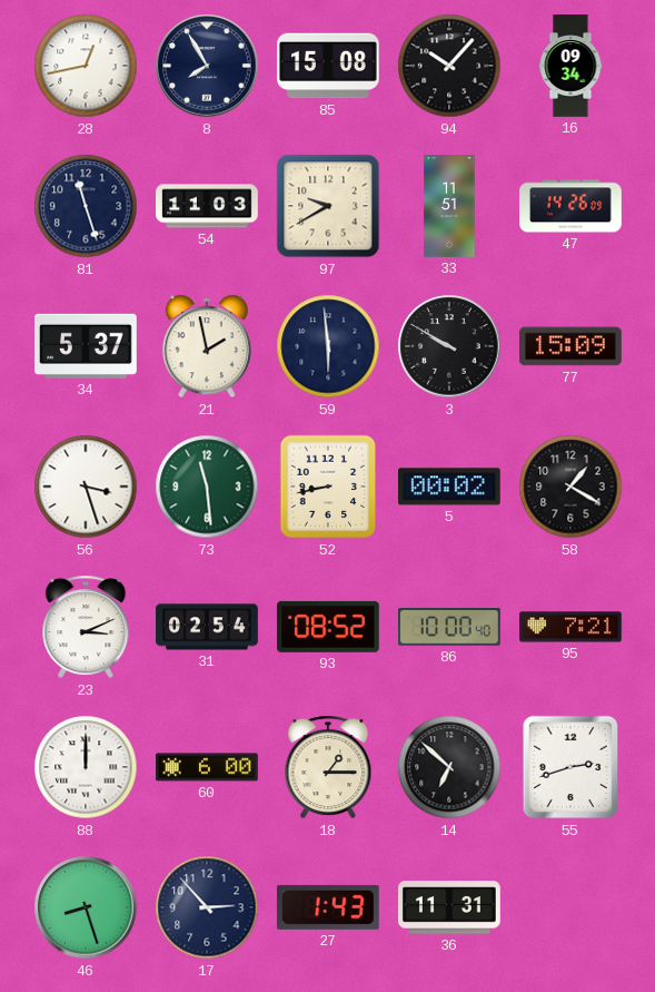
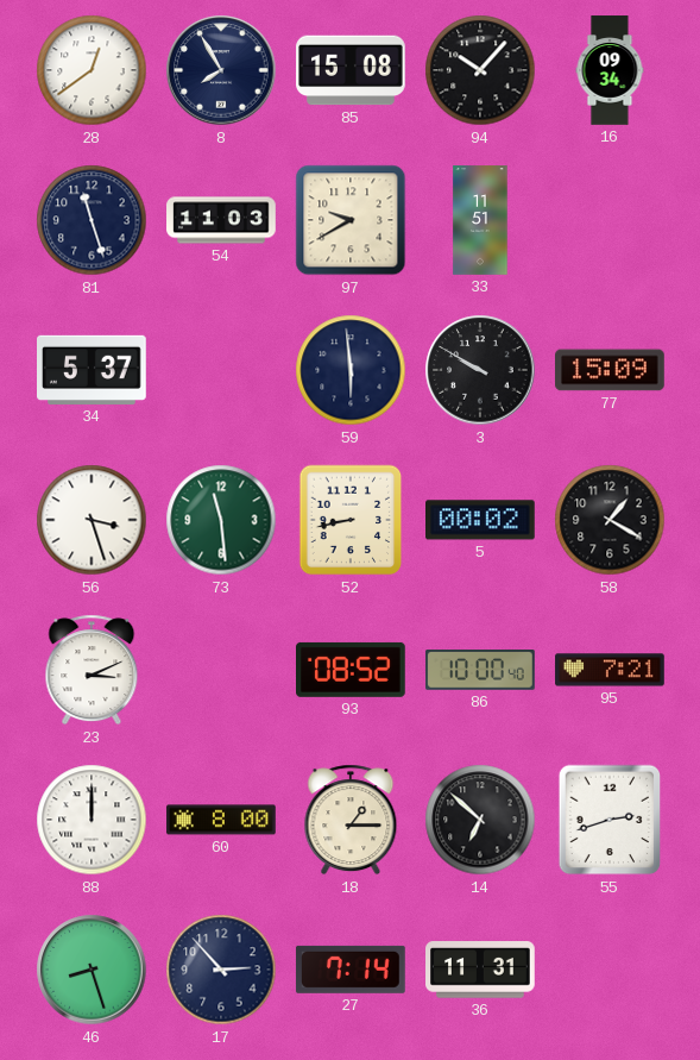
28: 12:43 -> 12:39
47: 14:26 -> none
21: 1:58 -> none
31: 02:54 -> none
60: 6:00 -> 8:00
27: 1:43 -> 7:14
